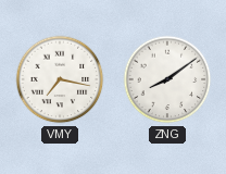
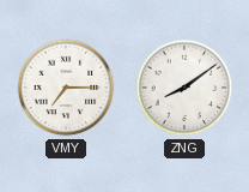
VMY: 7:17 -> 7:15
